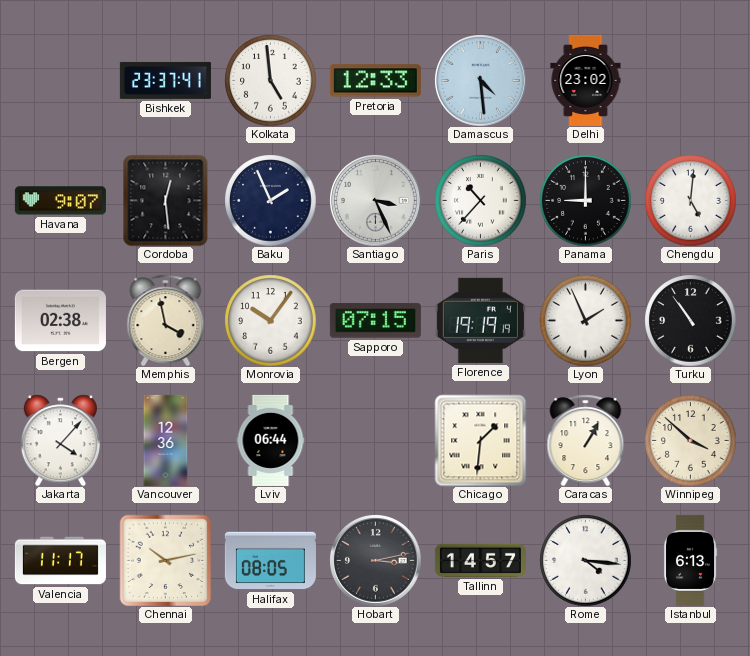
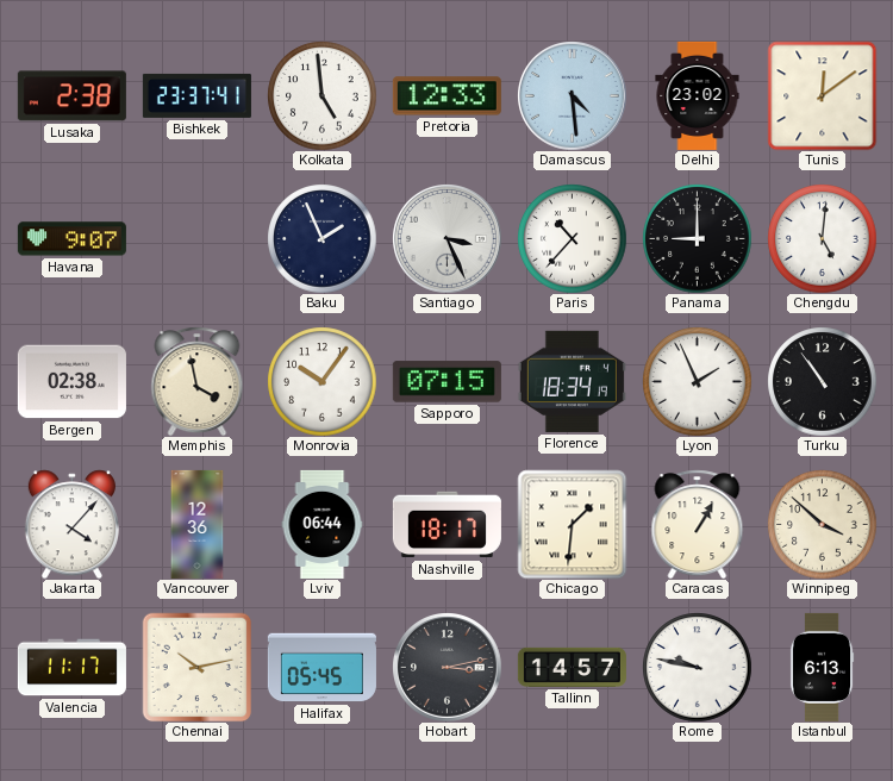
Lusaka: none -> 2:38
Tunis: none -> 12:09
Cordoba: 12:29 -> none
Florence: 19:19 -> 18:34
Nashville: none -> 18:17
Halifax: 08:05 -> 05:45
Rome: 4:16 -> 9:47
